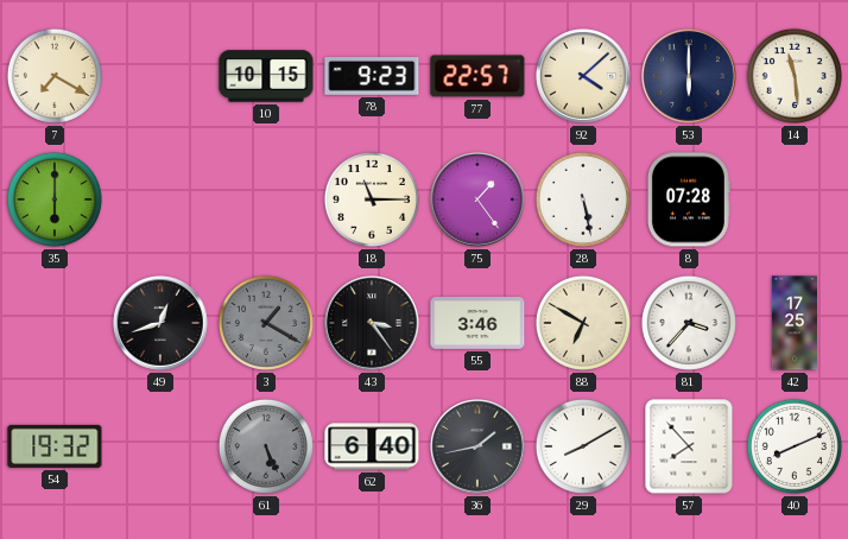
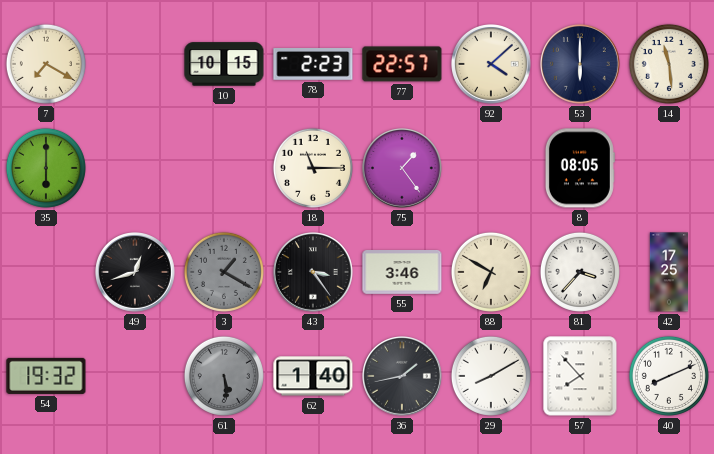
78: 9:23 -> 2:23
28: 5:28 -> none
8: 07:28 -> 08:05
61: 5:26 -> 5:29
62: 6:40 -> 1:40
